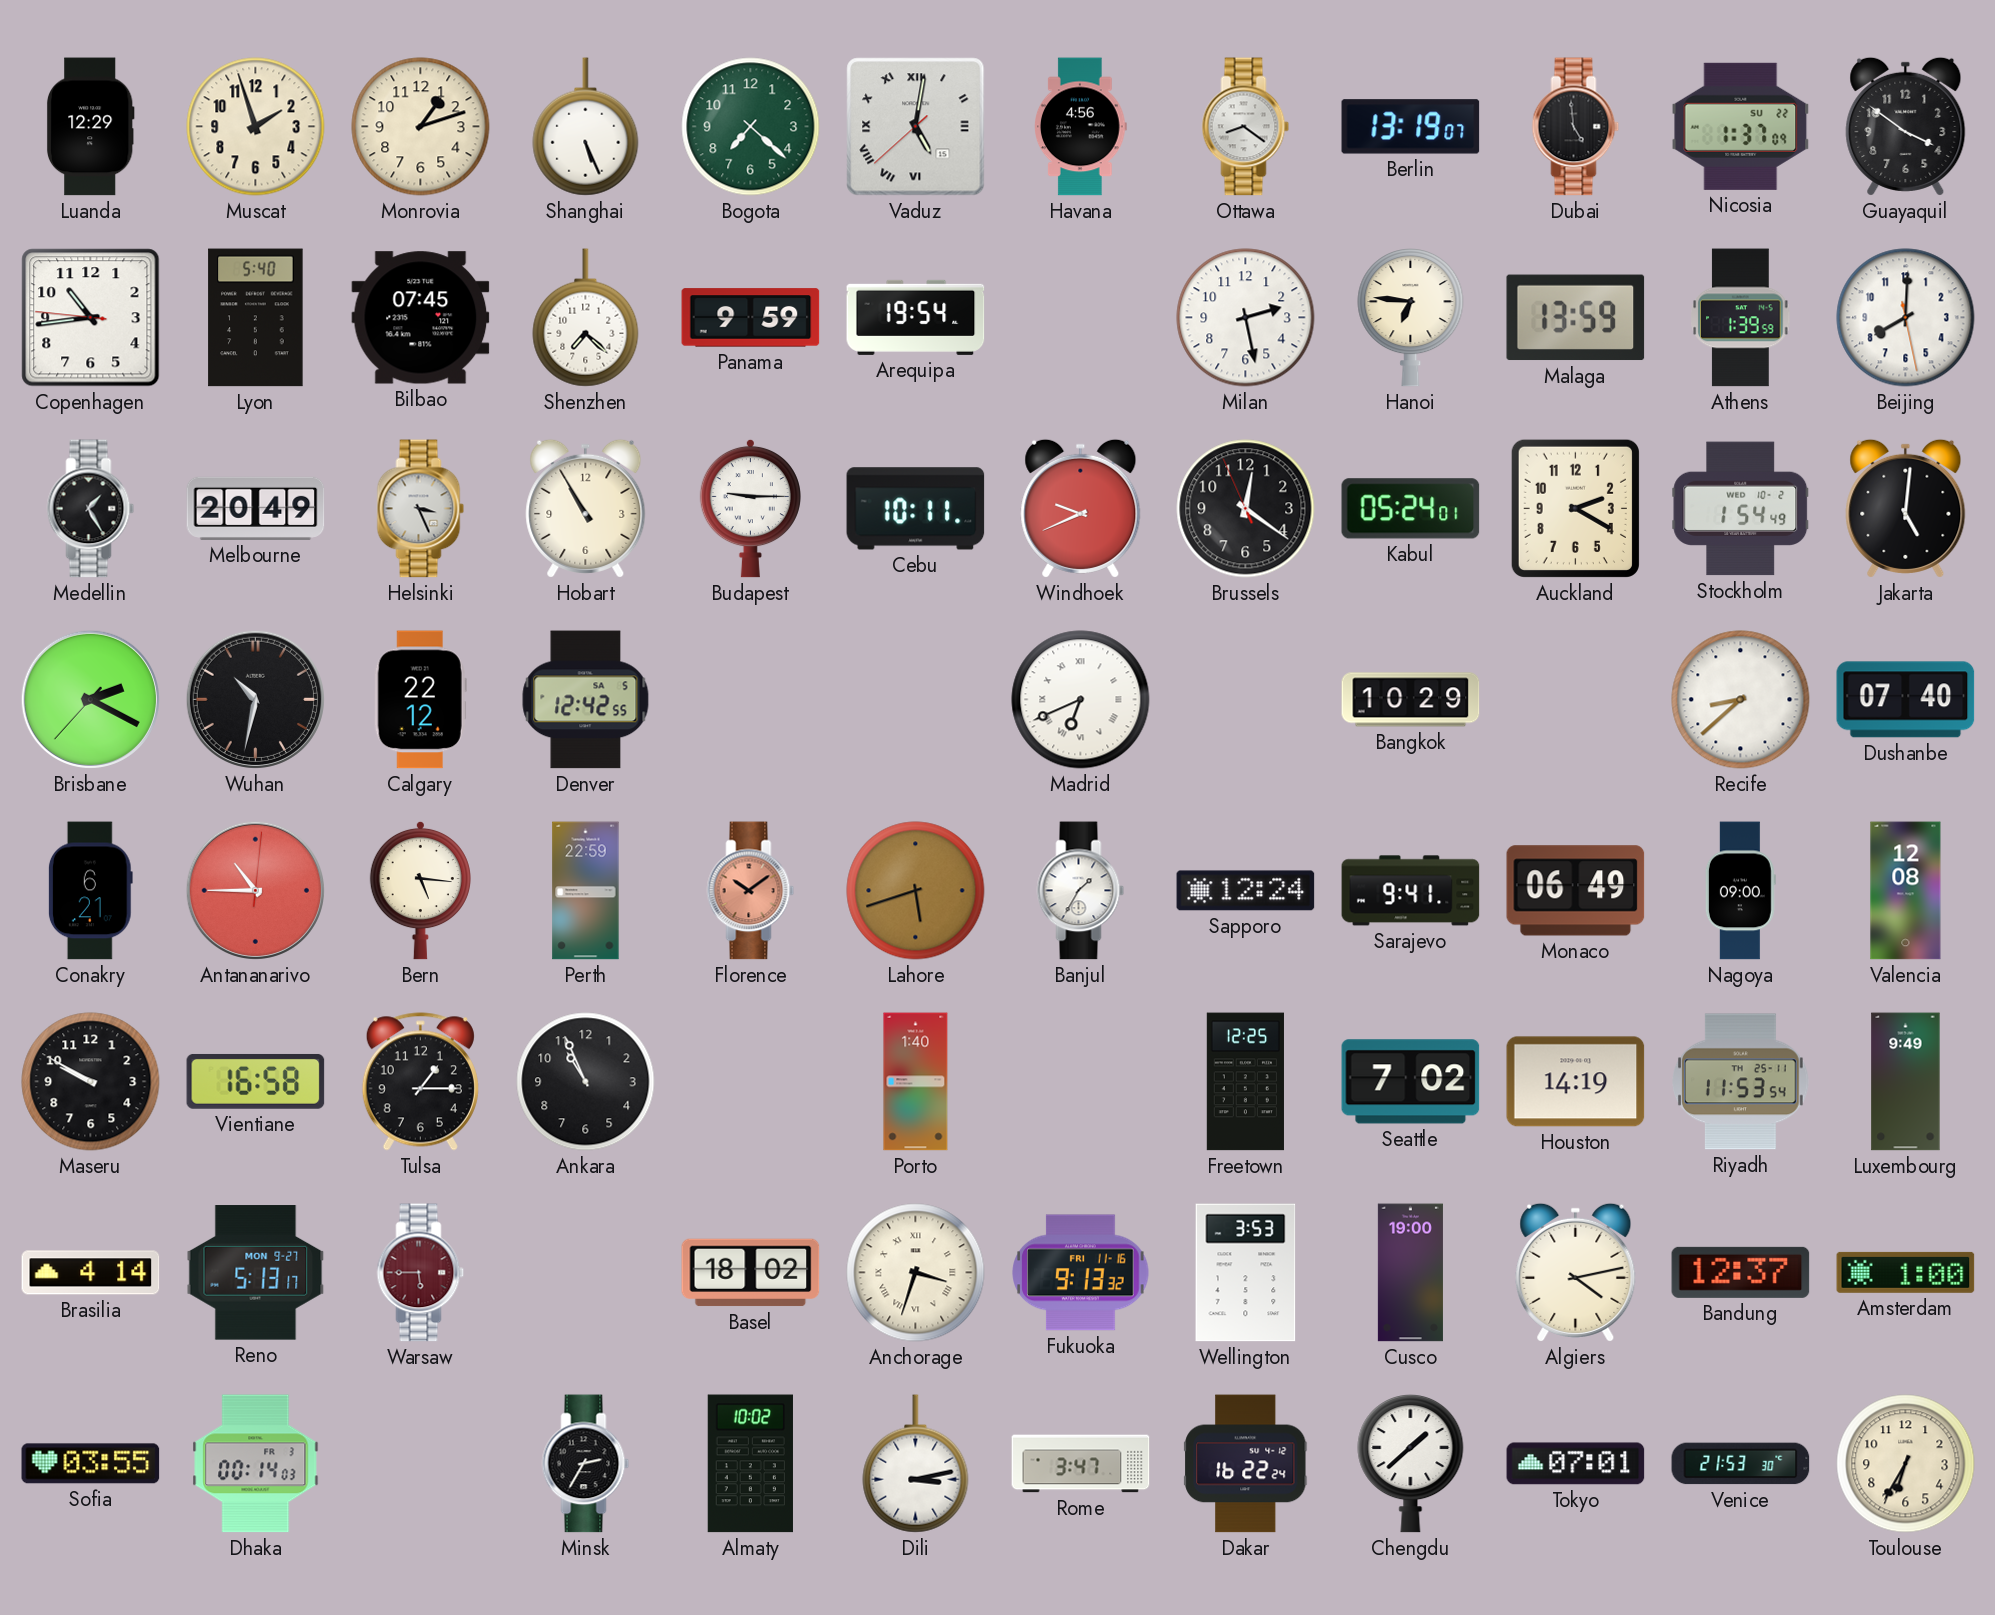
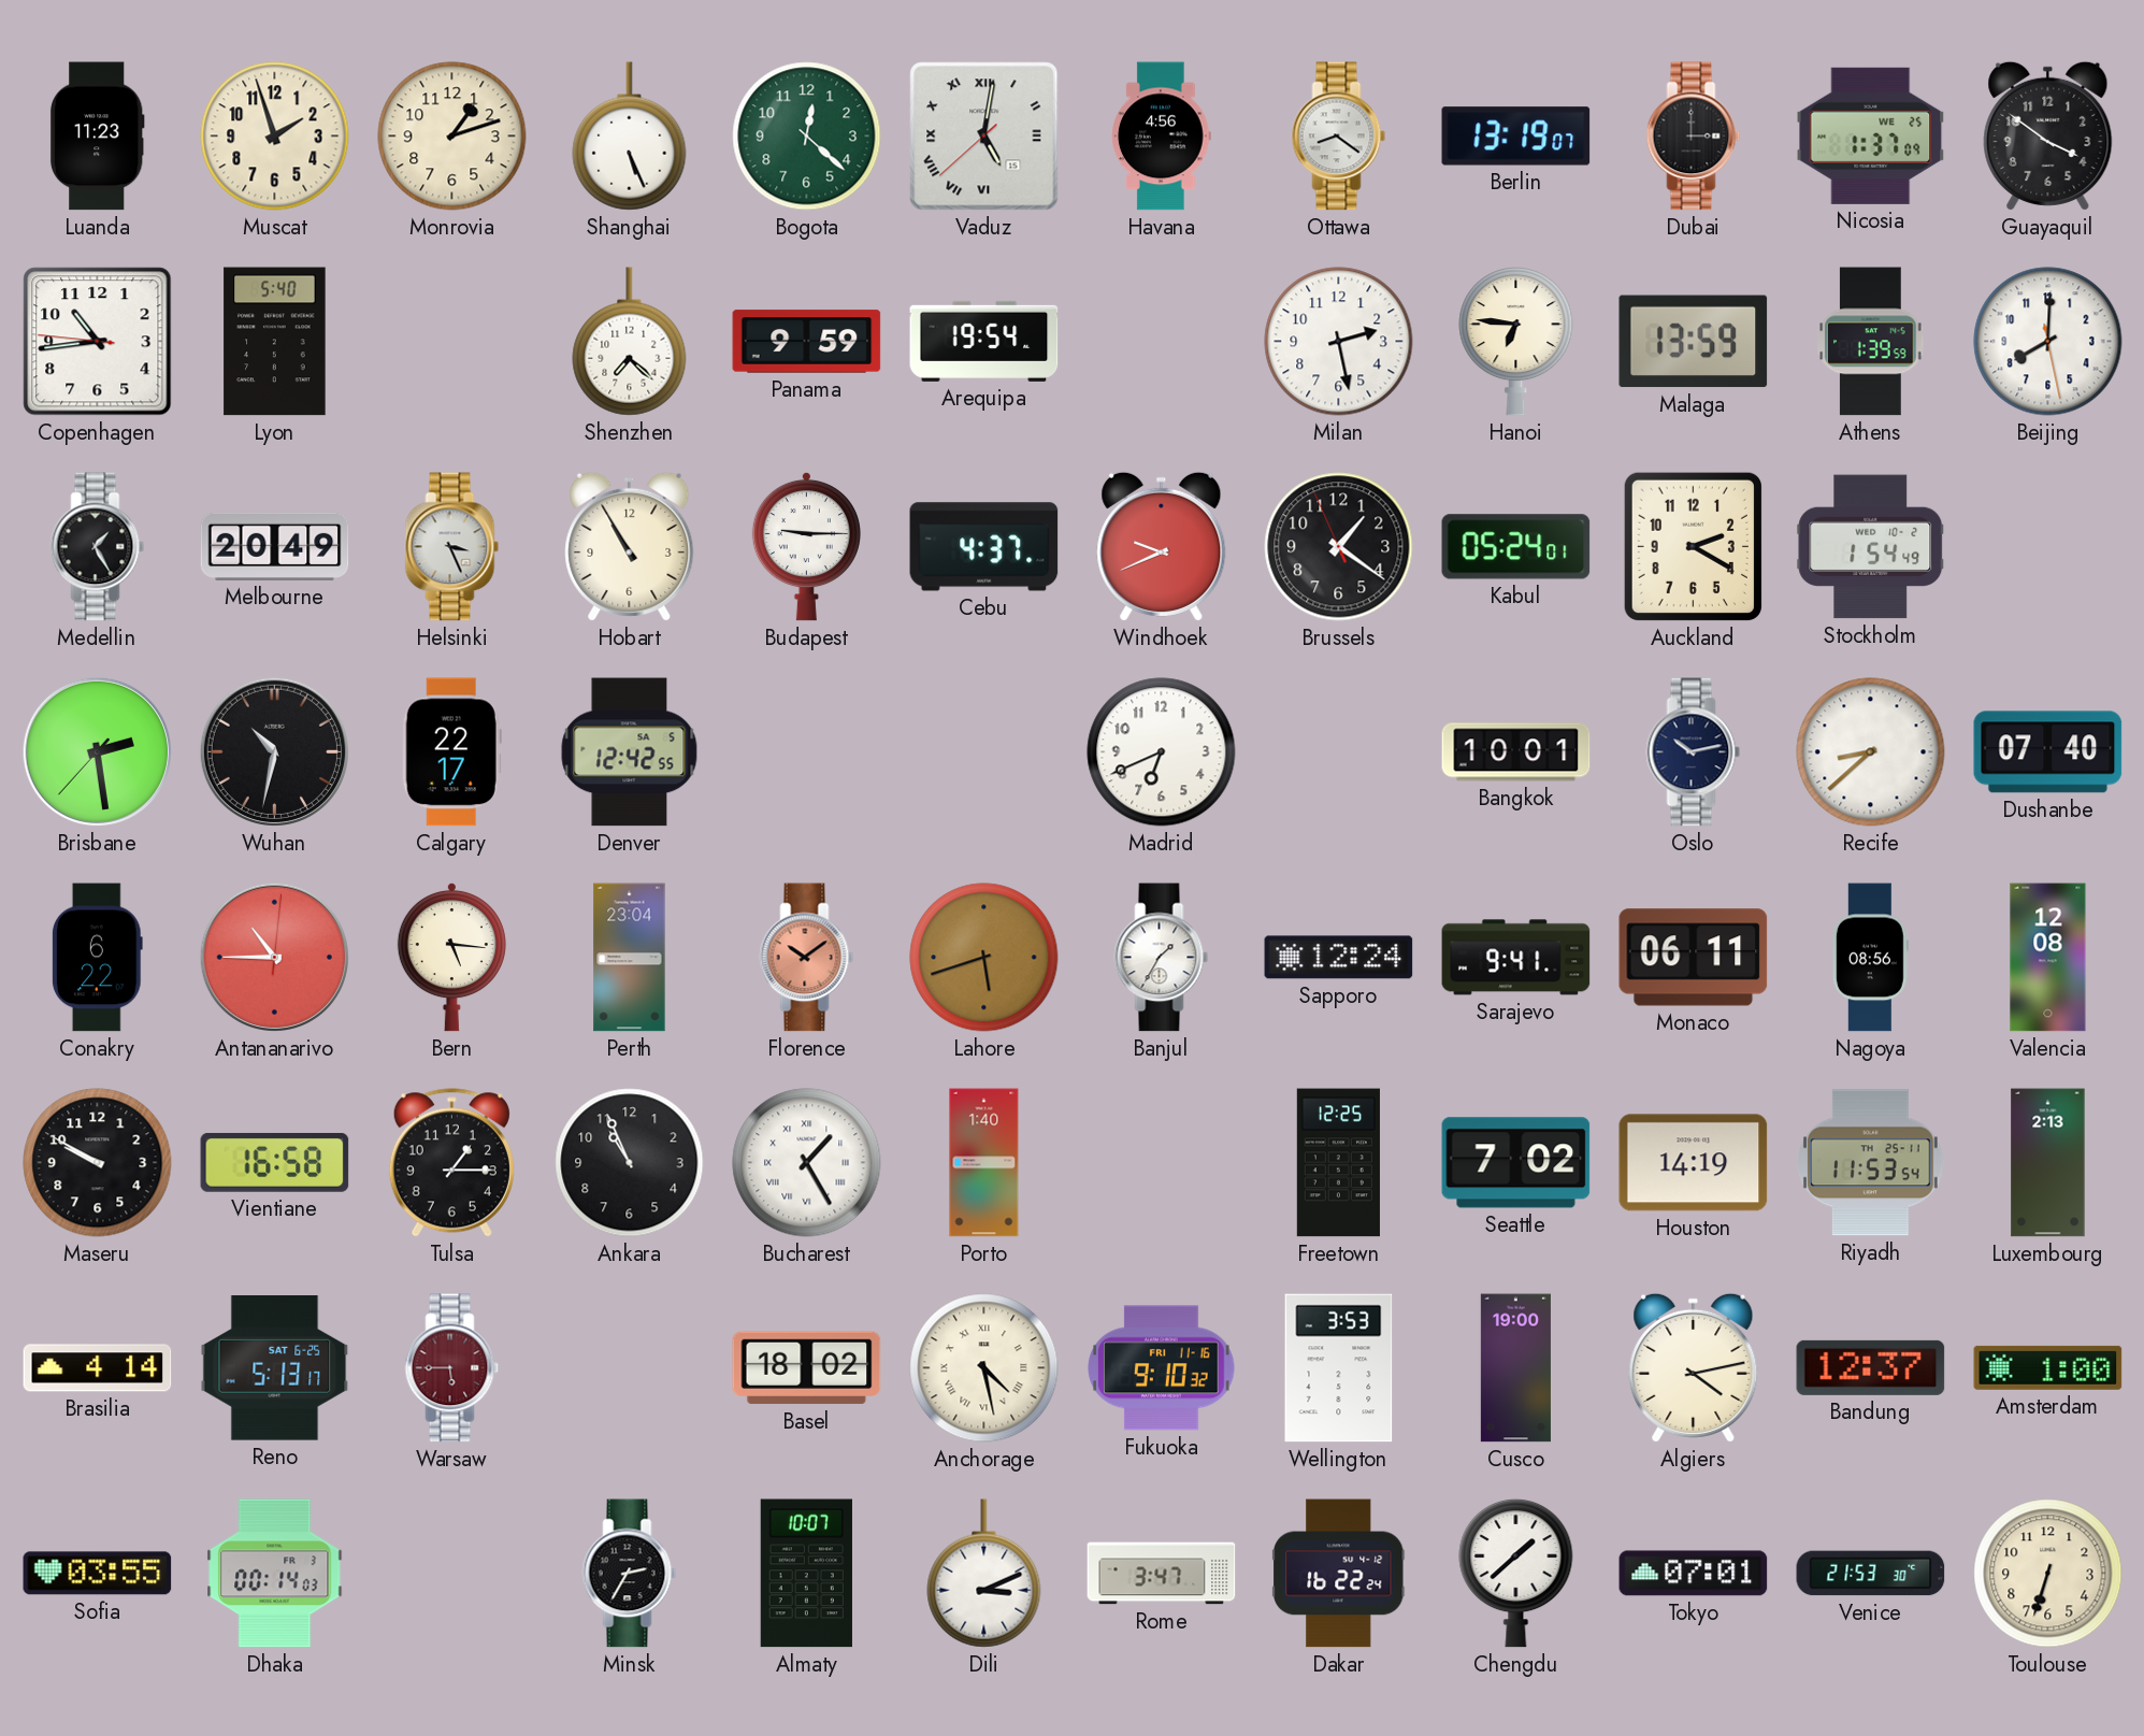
Luanda: 12:29 -> 11:23
Bogota: 7:22 -> 12:22
Dubai: 4:59 -> 3:00
Nicosia date: SU 22 -> WE 25
Bilbao: 07:45 -> none
Cebu: 10:11 -> 4:37
Brussels: 12:20 -> 1:20
Jakarta: 5:01 -> none
Brisbane: 2:19 -> 2:28
Calgary: 22:12 -> 22:17
Madrid numerals: Roman -> Arabic
Bangkok: 10:29 -> 10:01
Oslo: none -> 10:13
Conakry: 6:21 -> 6:22
Perth: 22:59 -> 23:04
Monaco: 06:49 -> 06:11
Nagoya: 09:00 -> 08:56
Bucharest: none -> 1:25
Luxembourg: 9:49 -> 2:13
Reno date: MON 9-27 -> SAT 6-25
Anchorage: 3:33 -> 4:28
Fukuoka: 9:13 -> 9:10
Almaty: 10:02 -> 10:07
Dili: 3:13 -> 3:11
Toulouse: 6:35 -> 6:33
